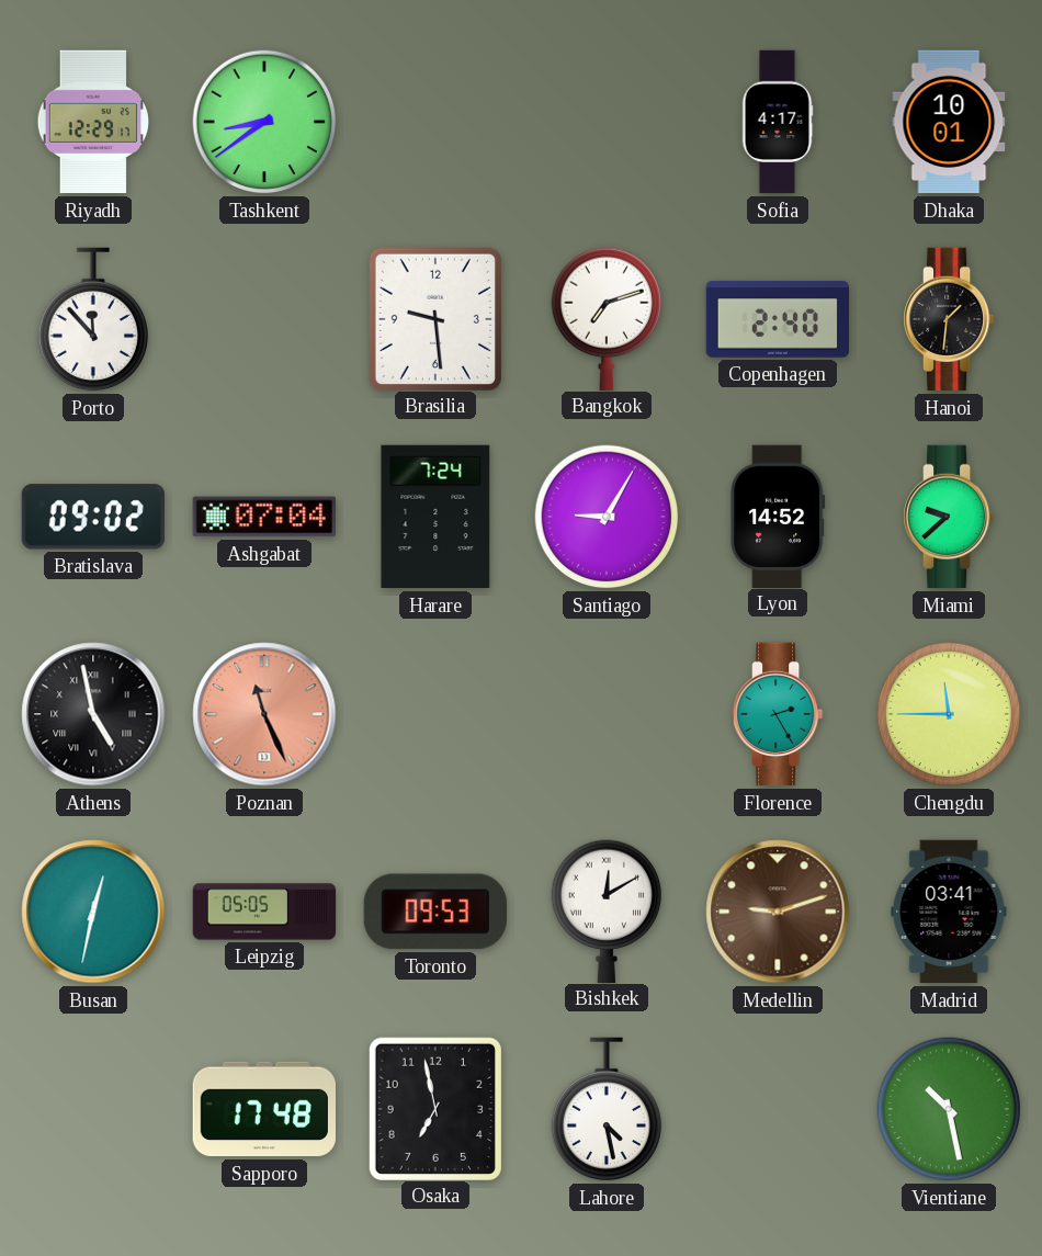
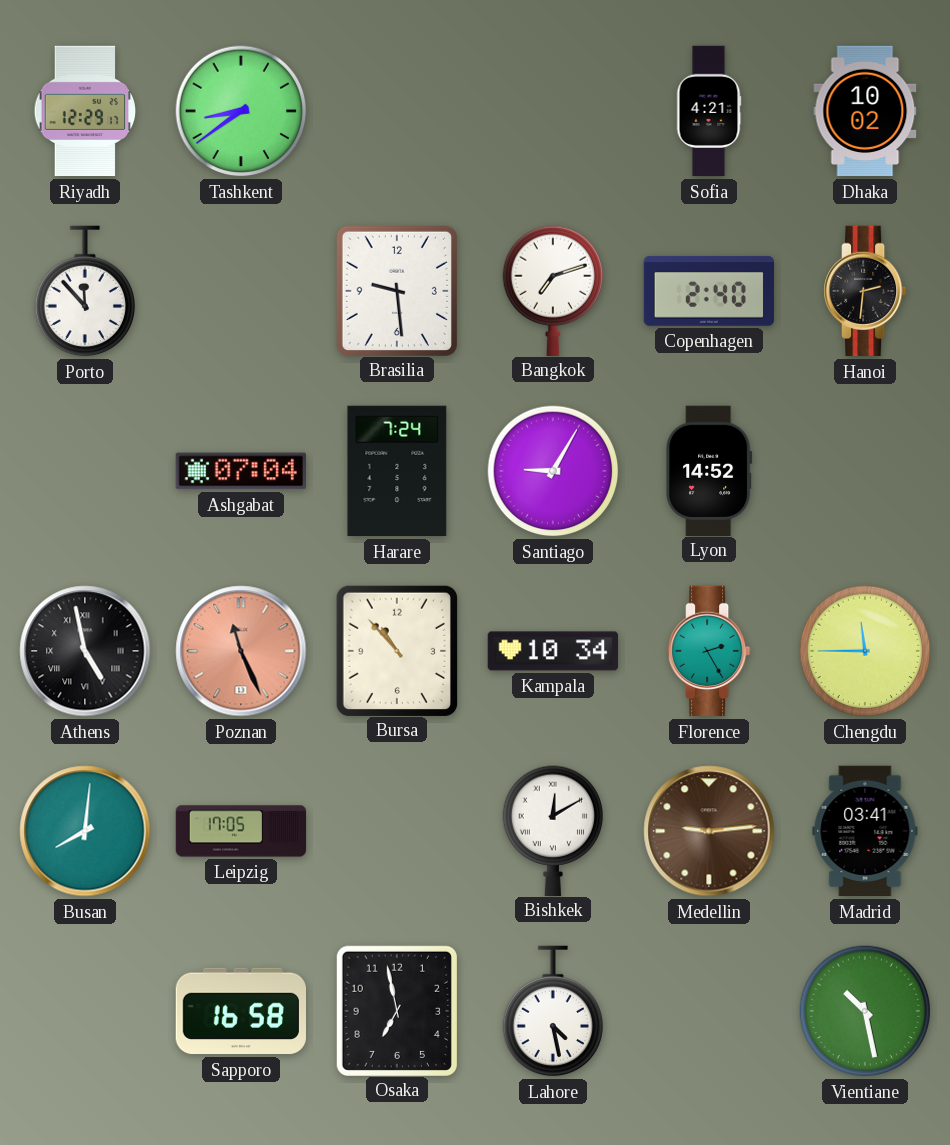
Sofia: 4:17 -> 4:21
Dhaka: 10:01 -> 10:02
Hanoi: 1:31 -> 2:31
Bratislava: 09:02 -> none
Miami: 9:38 -> none
Bursa: none -> 10:53
Kampala: none -> 10:34
Busan: 12:32 -> 8:01
Leipzig: 05:05 -> 17:05
Toronto: 09:53 -> none
Medellin: 9:12 -> 9:14
Sapporo: 17:48 -> 16:58
